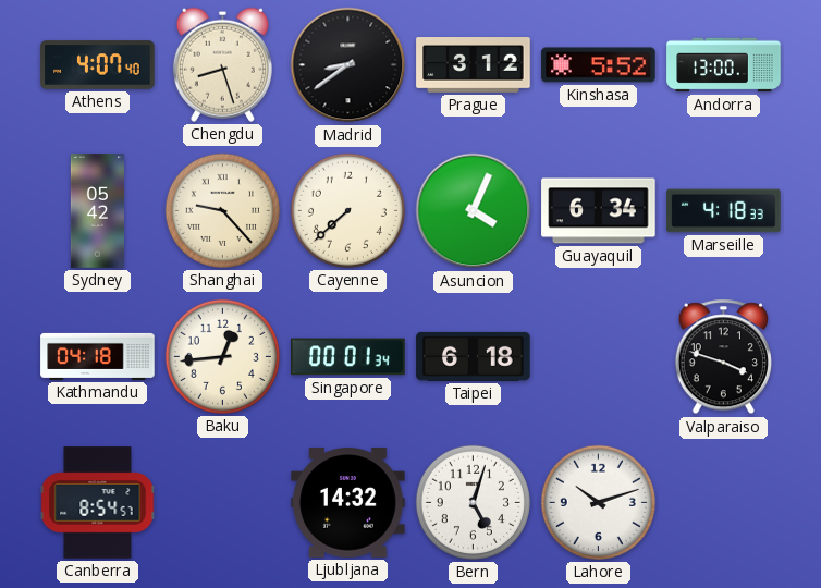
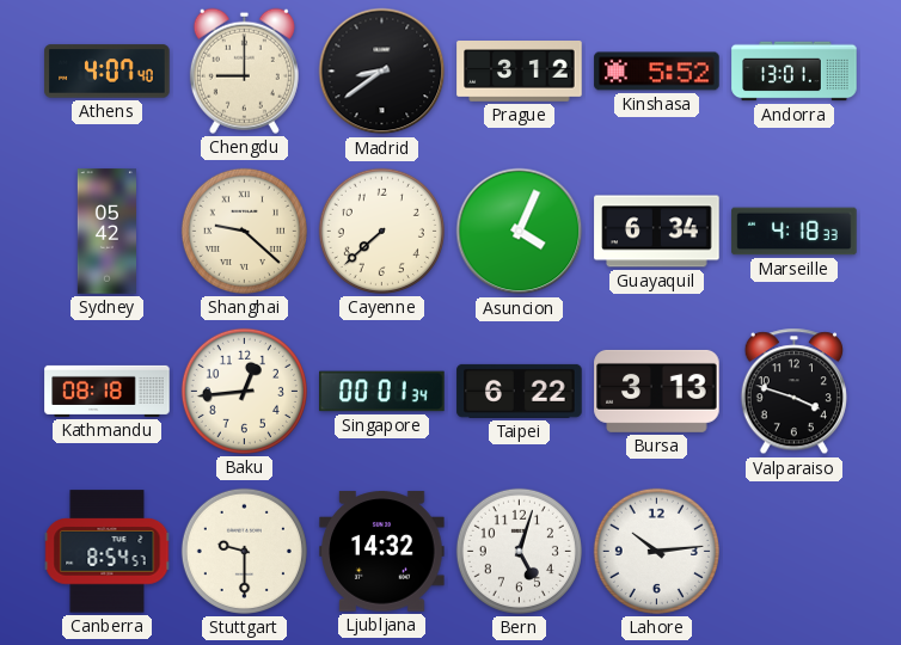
Chengdu: 8:27 -> 9:00
Andorra: 13:00 -> 13:01
Shanghai: 9:23 -> 9:22
Kathmandu: 04:18 -> 08:18
Taipei: 6:18 -> 6:22
Bursa: none -> 3:13
Stuttgart: none -> 9:30
Lahore: 10:12 -> 10:14
